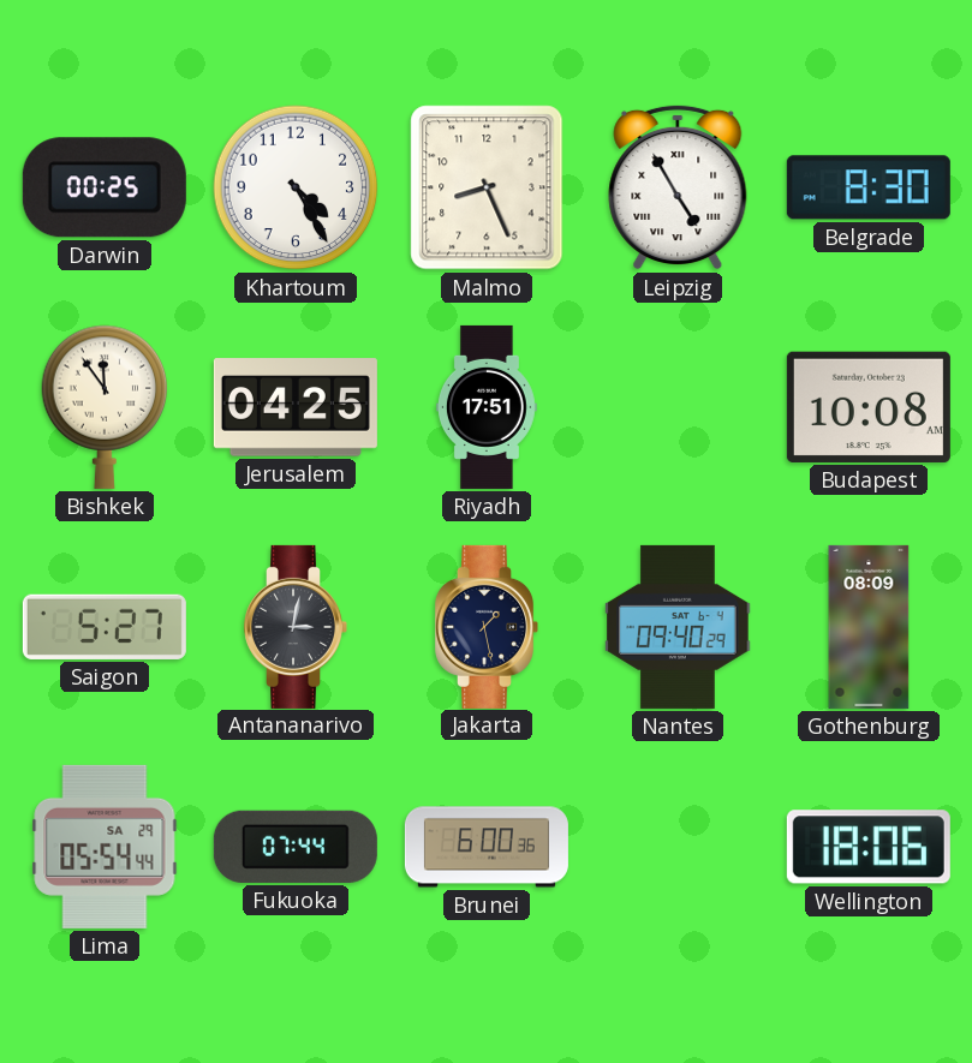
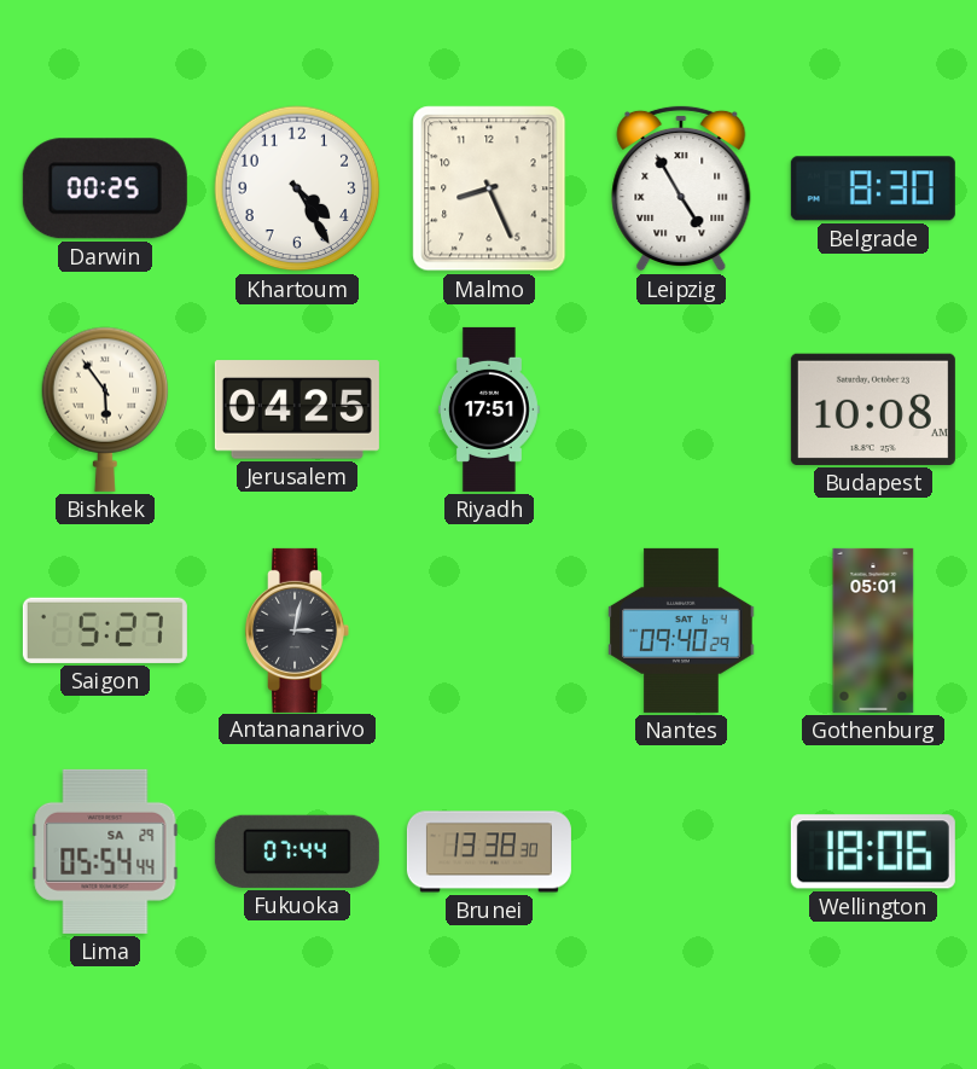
Bishkek: 11:54 -> 5:54
Jakarta: 1:28 -> none
Gothenburg: 08:09 -> 05:01
Brunei: 6:00 -> 13:38
